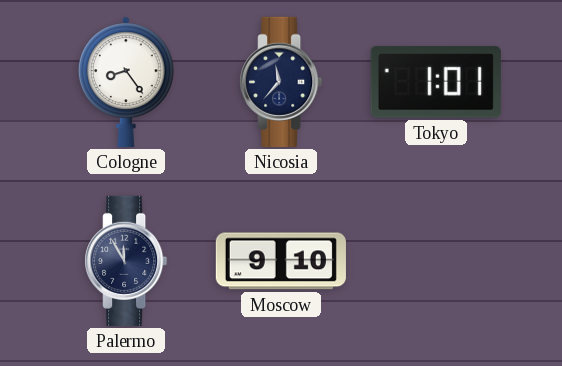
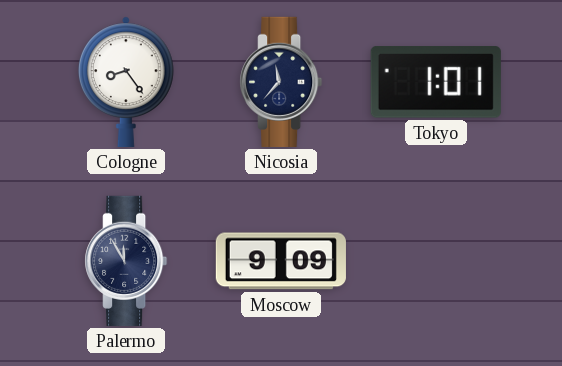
Moscow: 9:10 -> 9:09
